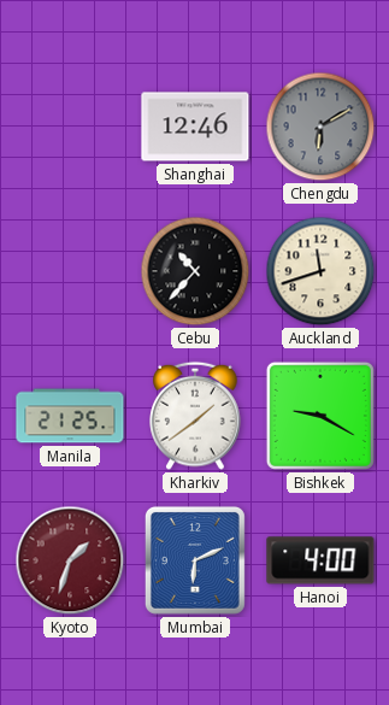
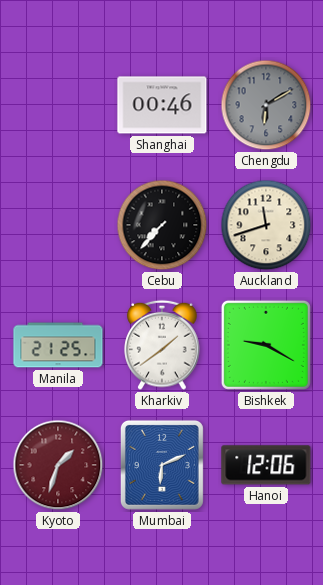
Shanghai: 12:46 -> 00:46
Cebu: 10:37 -> 7:37
Hanoi: 4:00 -> 12:06
